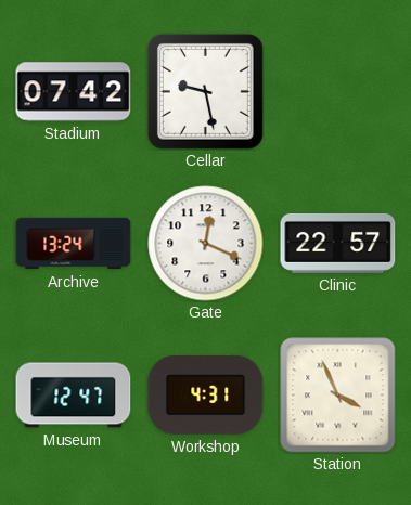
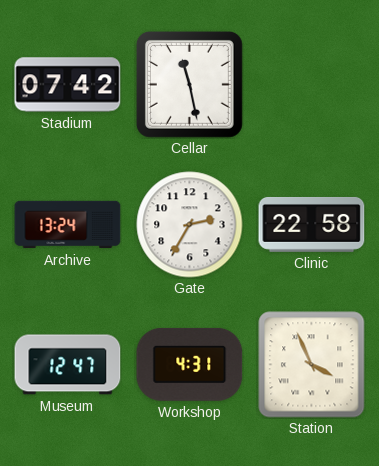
Cellar: 9:28 -> 11:28
Gate: 12:19 -> 2:35
Clinic: 22:57 -> 22:58
